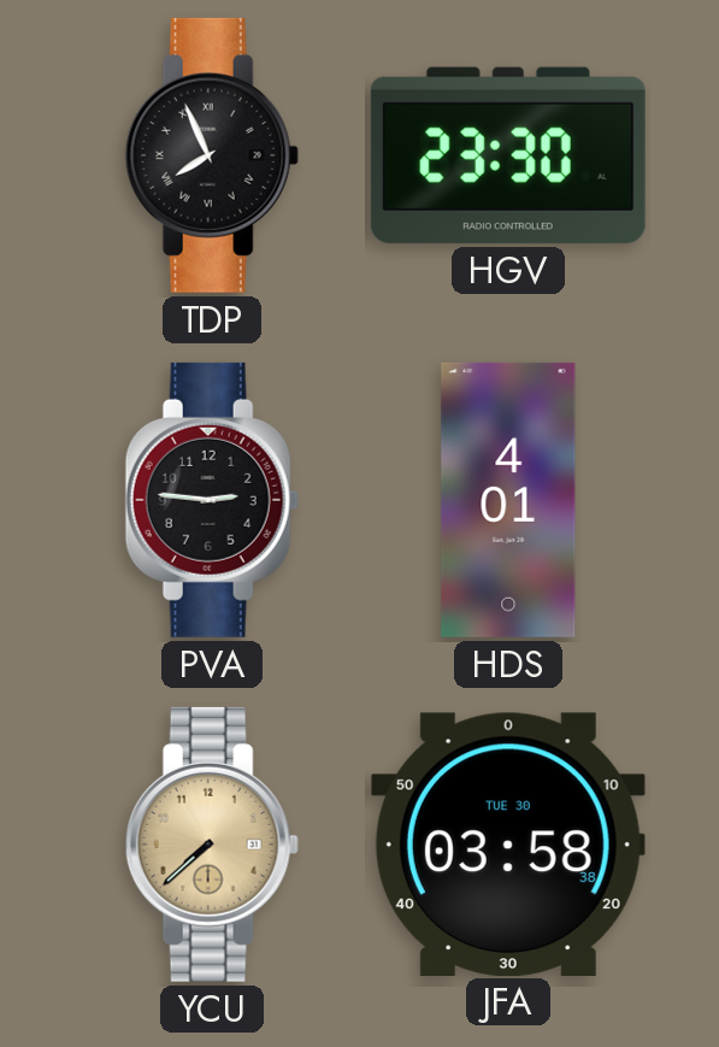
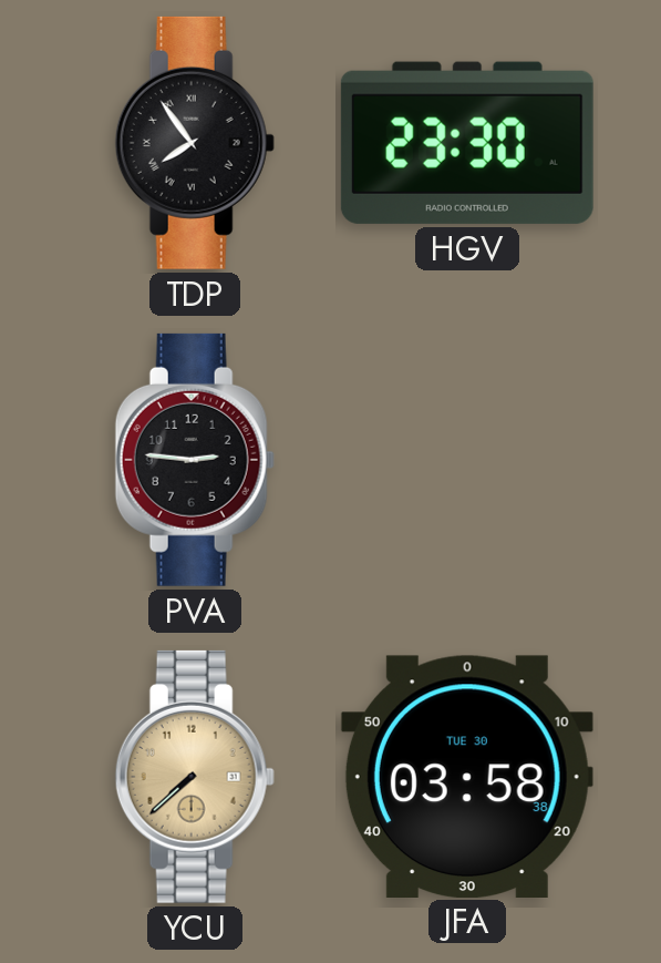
TDP: 7:56 -> 7:54
HDS: 4:01 -> none
